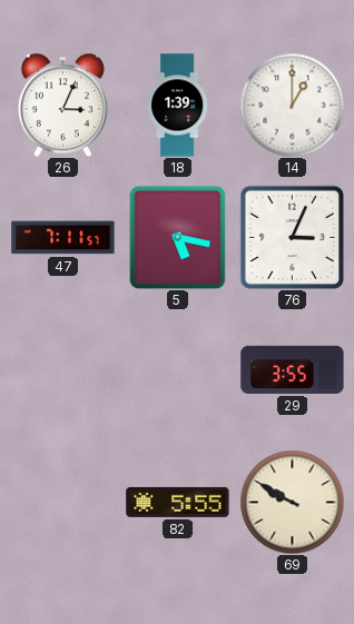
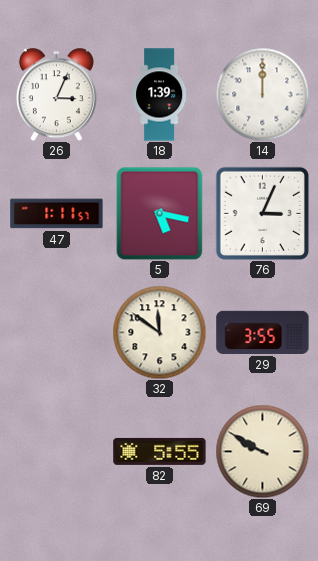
14: 1:00 -> 12:00
47: 7:11 -> 1:11
32: none -> 11:51
